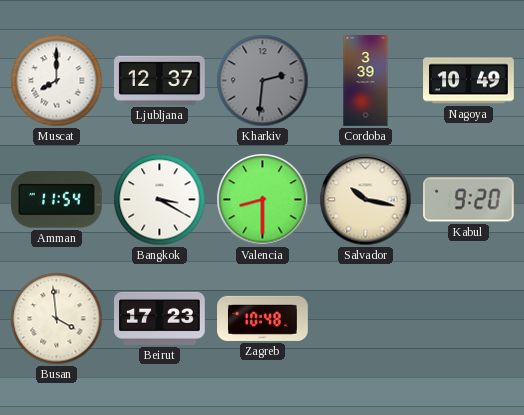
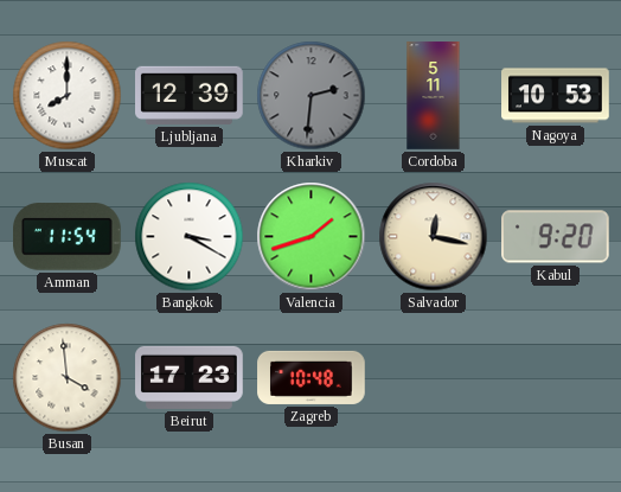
Ljubljana: 12:37 -> 12:39
Cordoba: 3:39 -> 5:11
Nagoya: 10:49 -> 10:53
Valencia: 8:30 -> 1:42
Salvador: 10:17 -> 12:17
